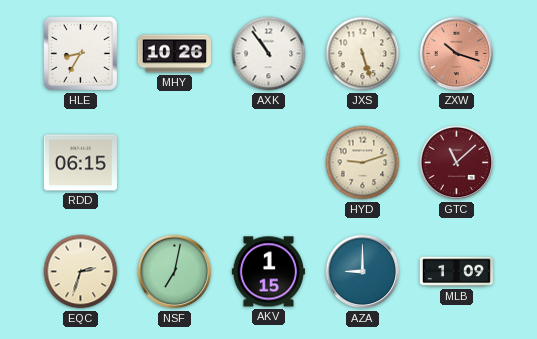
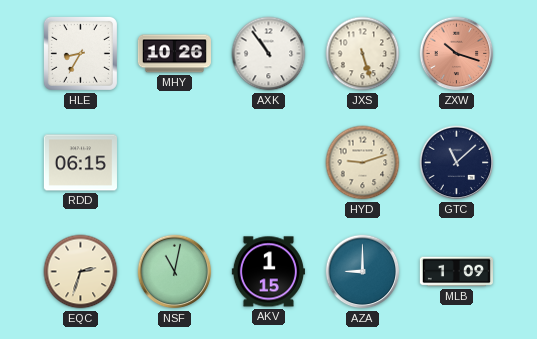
GTC dial: burgundy -> navy
NSF: 7:02 -> 11:02
